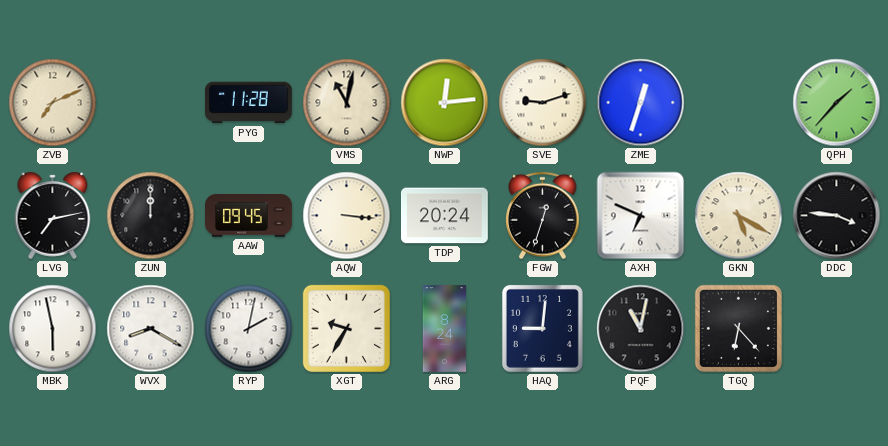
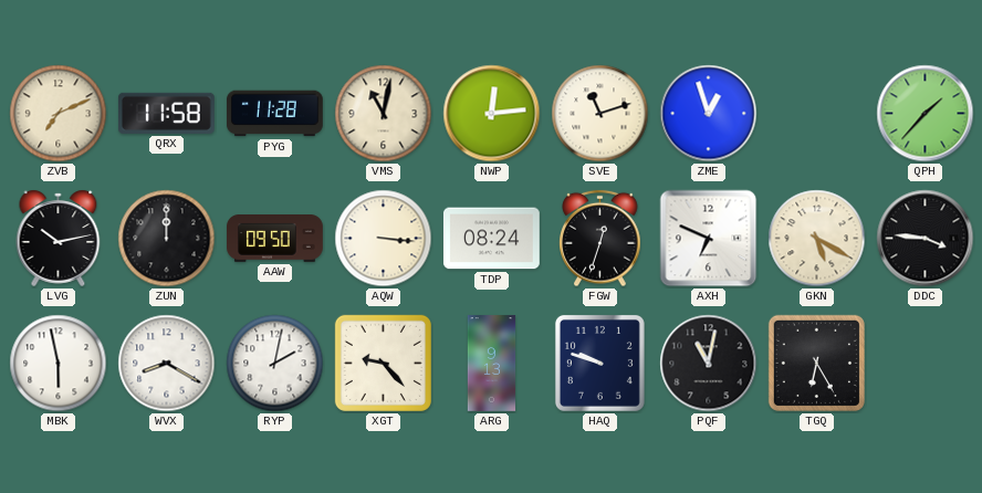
QRX: none -> 11:58
SVE: 9:12 -> 11:12
ZME: 12:33 -> 12:57
LVG: 7:13 -> 10:13
AAW: 09:45 -> 09:50
TDP: 20:24 -> 08:24
XGT: 9:35 -> 9:23
ARG: 8:24 -> 9:13
HAQ: 9:01 -> 9:48
TGQ: 6:23 -> 6:25
